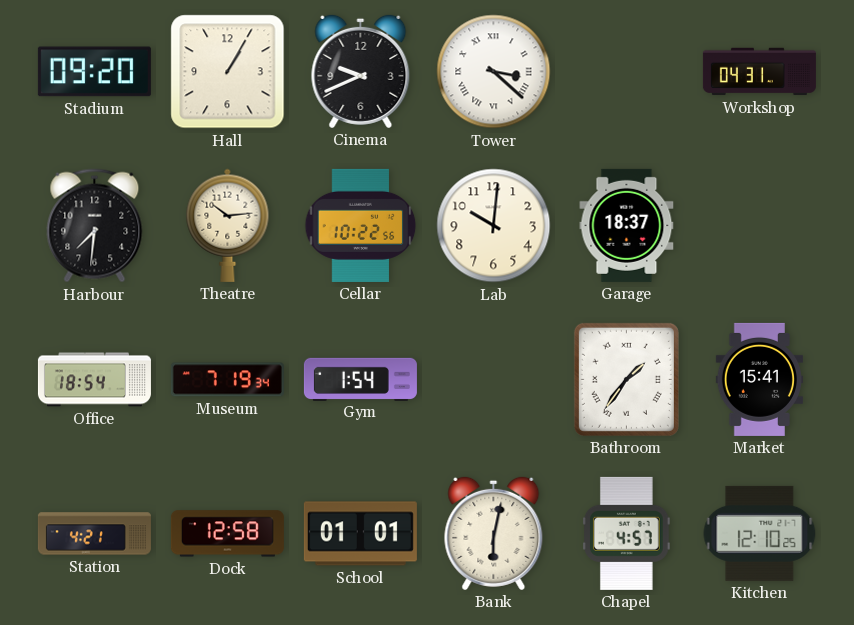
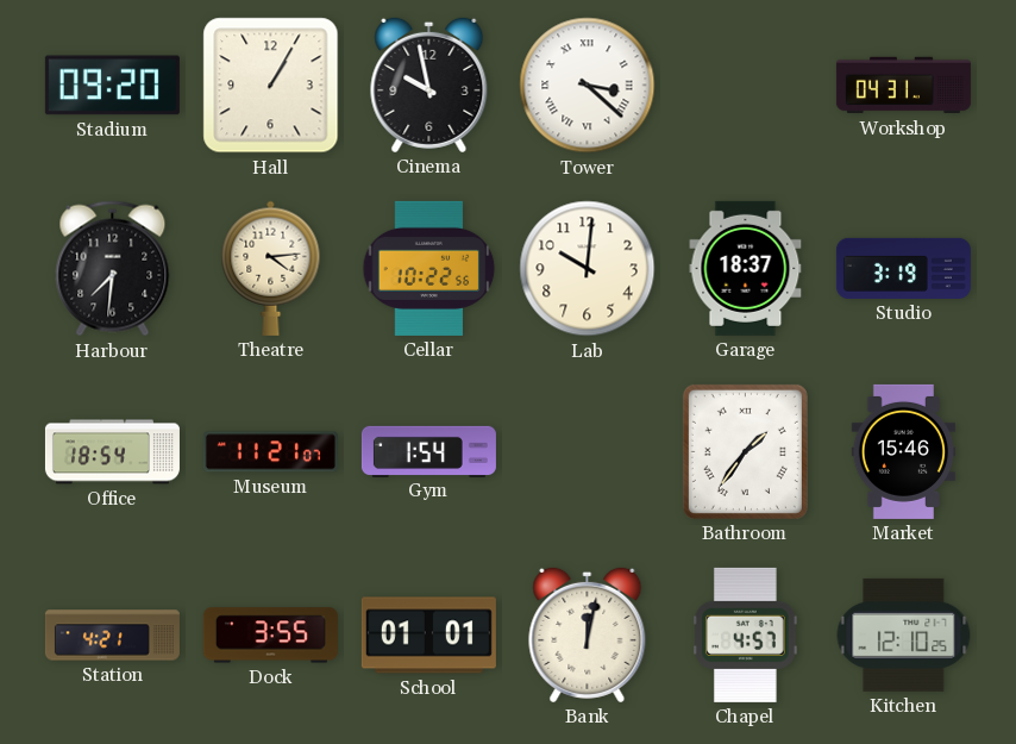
Cinema: 9:41 -> 9:58
Theatre: 10:14 -> 4:14
Studio: none -> 3:19
Museum: 7:19 -> 11:21
Market: 15:41 -> 15:46
Dock: 12:58 -> 3:55
Bank: 6:02 -> 12:02
